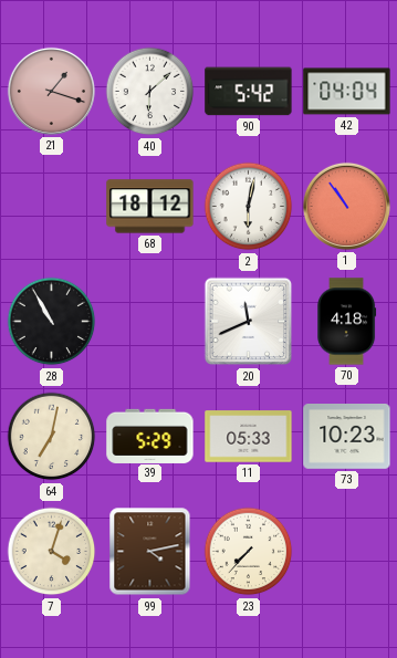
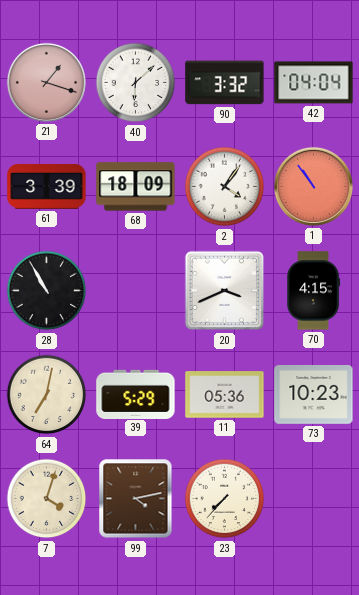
90: 5:42 -> 3:32
61: none -> 3:39
68: 18:12 -> 18:09
2: 6:02 -> 4:06
20: 11:41 -> 3:41
70: 4:18 -> 4:15
11: 05:33 -> 05:36
